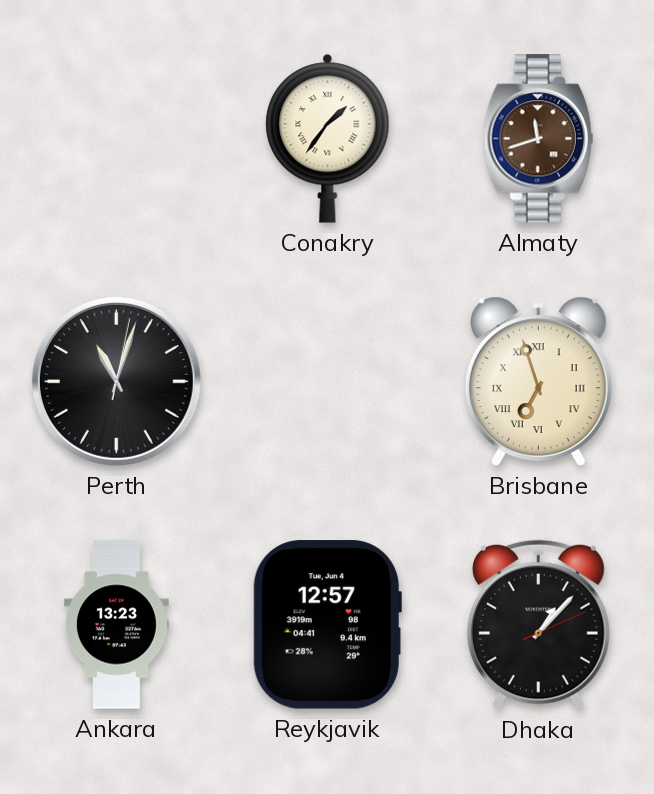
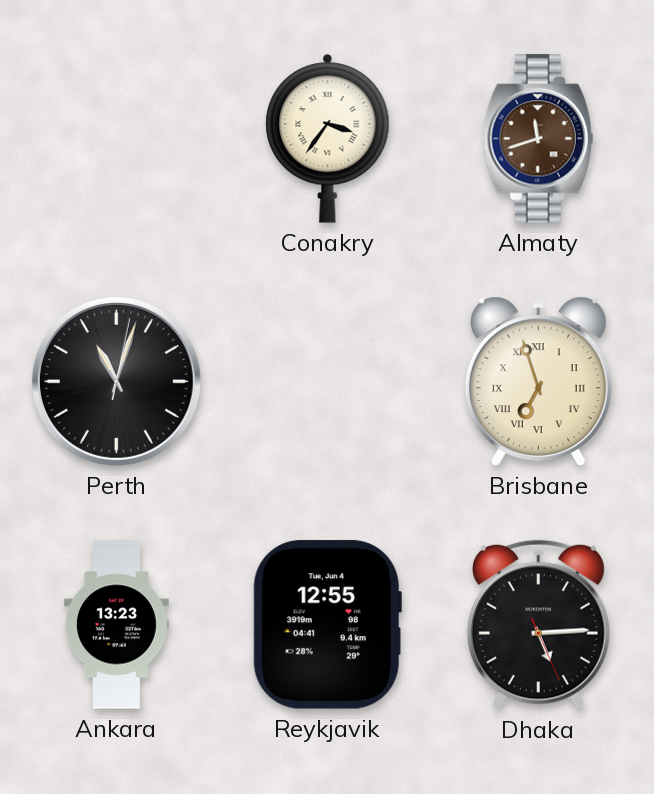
Conakry: 1:36 -> 3:36
Reykjavik: 12:57 -> 12:55
Dhaka: 1:07 -> 5:14
